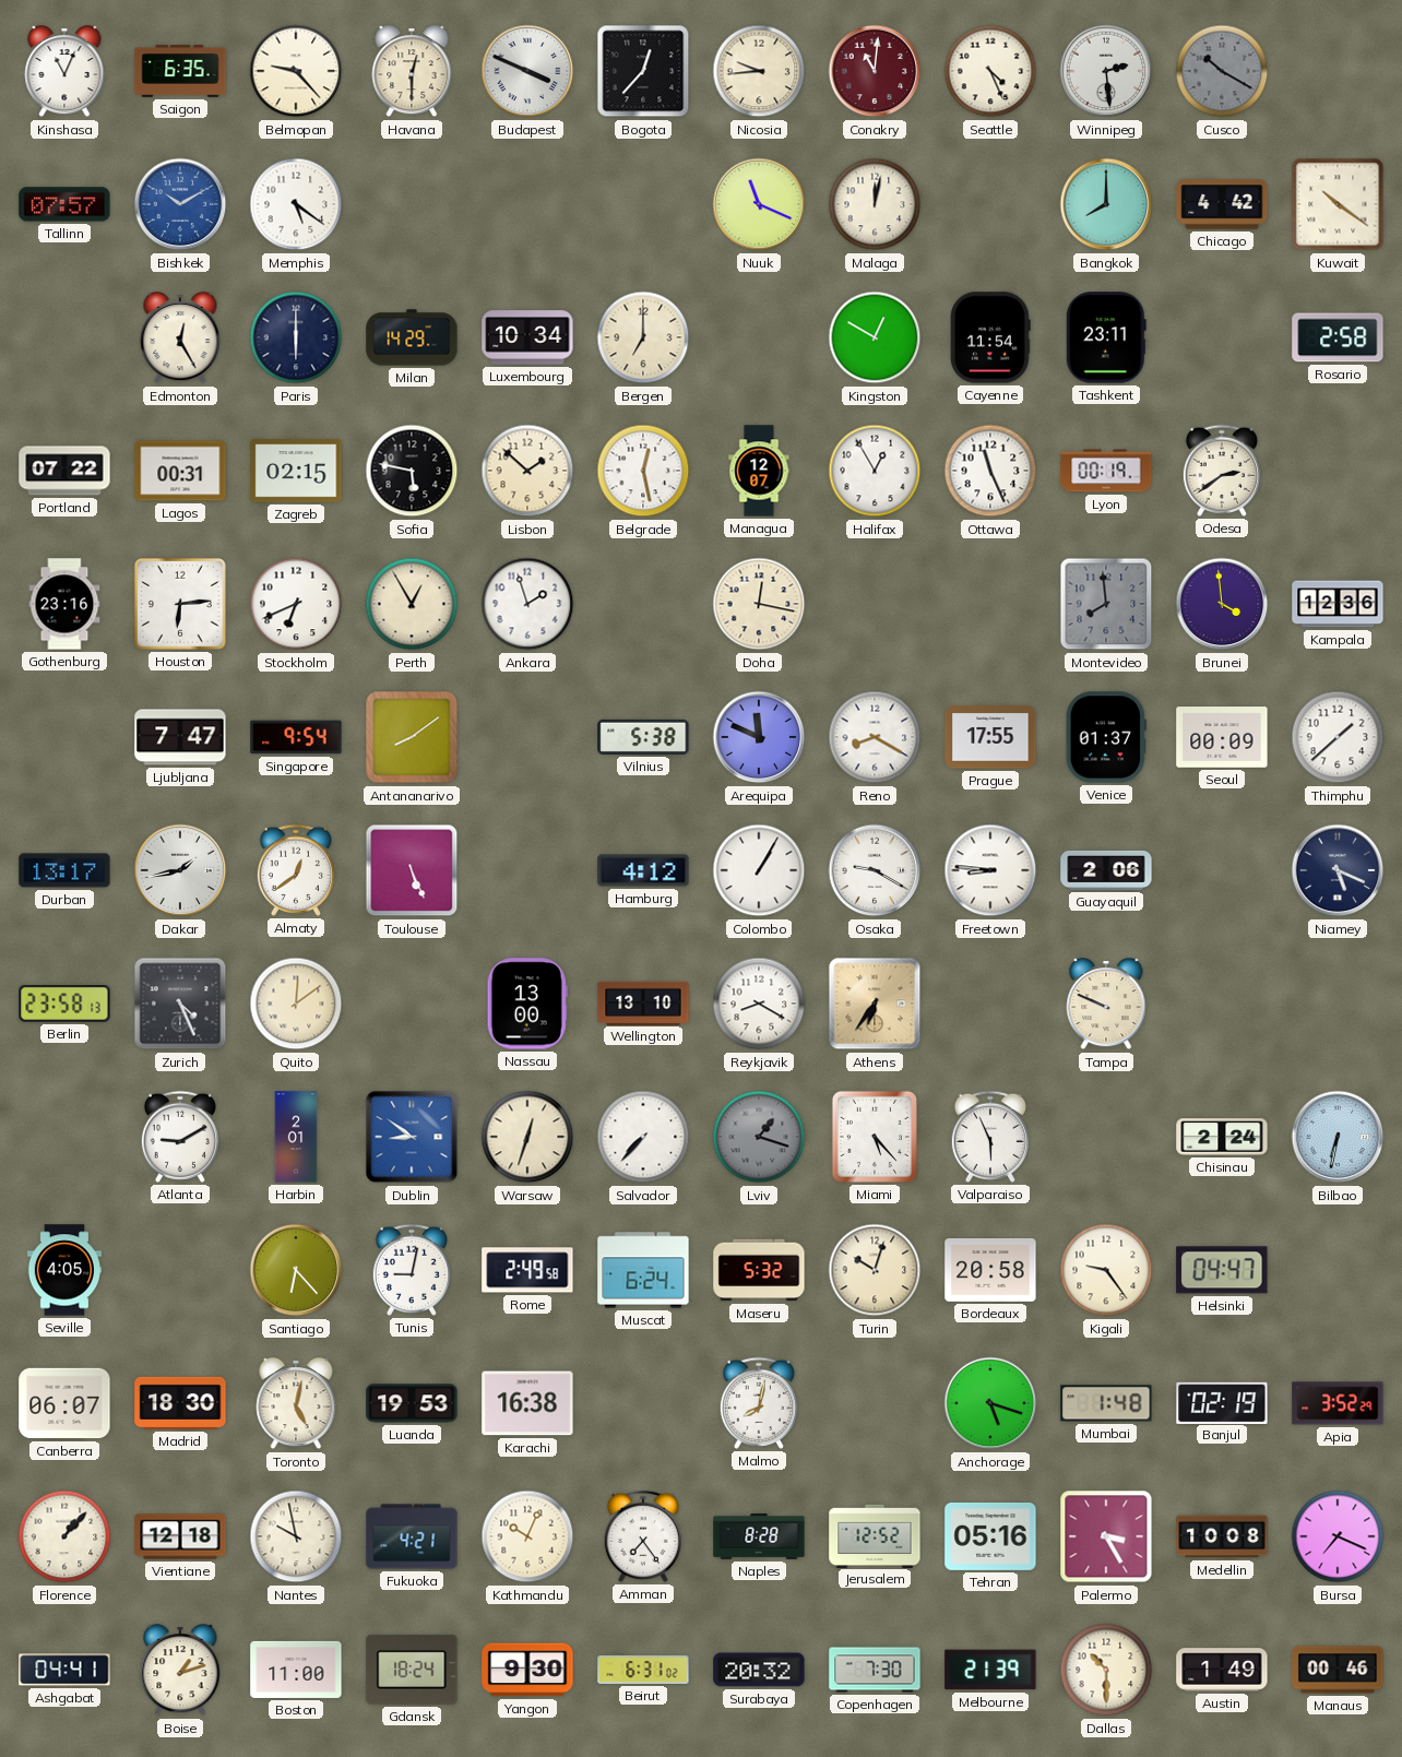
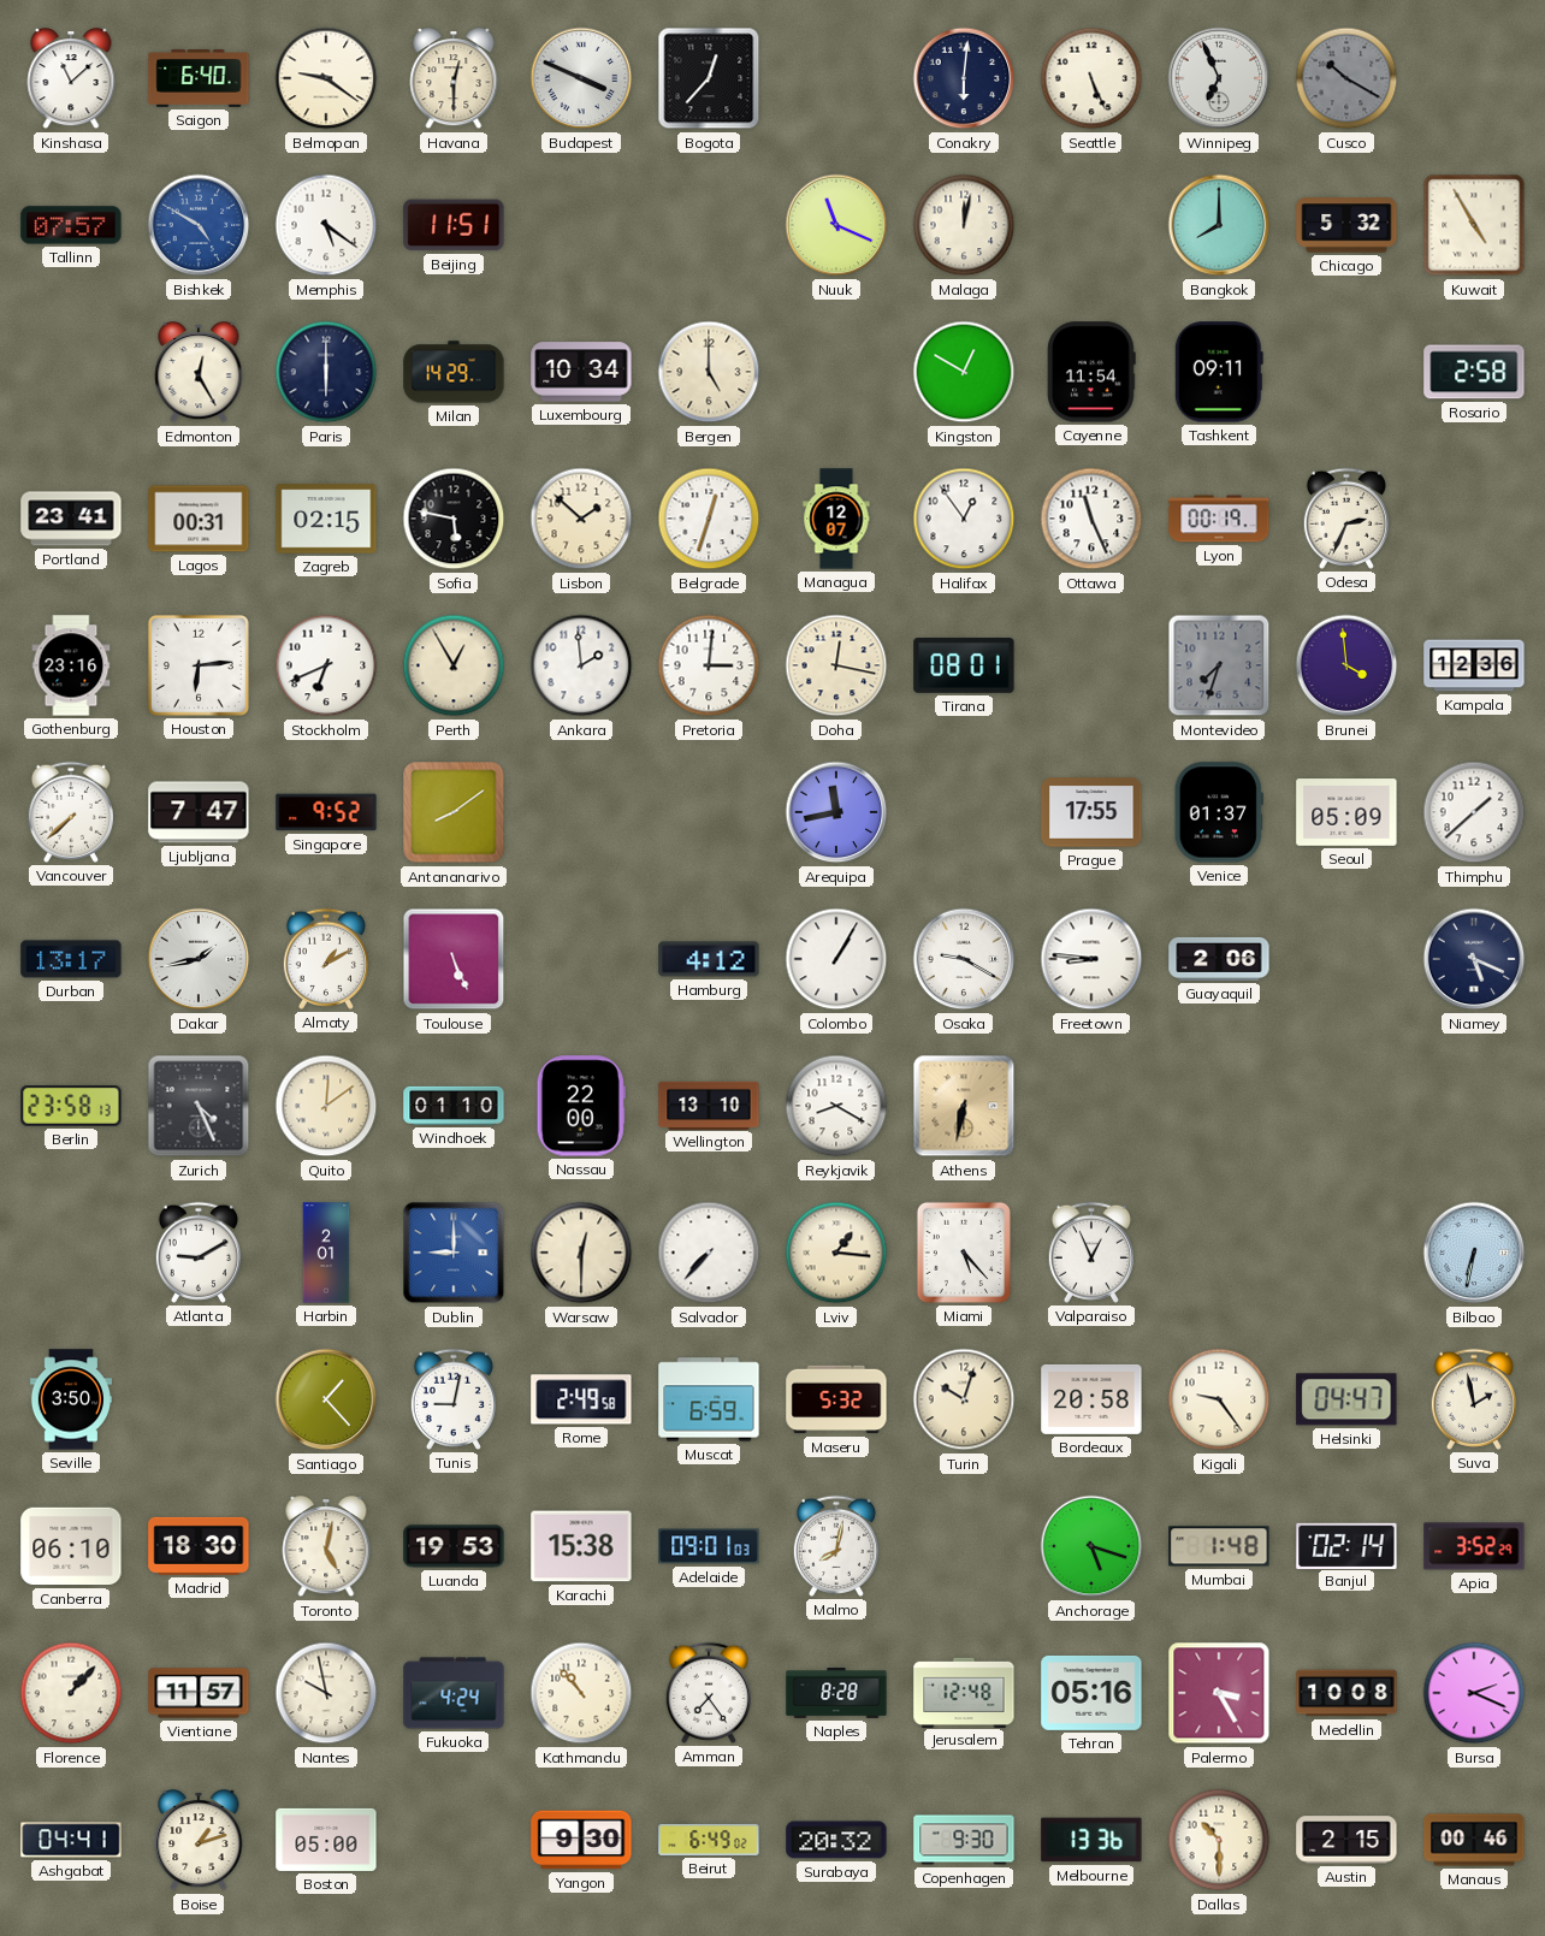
Kinshasa: 11:04 -> 11:08
Saigon: 6:35 -> 6:40
Belmopan: 9:23 -> 9:21
Nicosia: 9:44 -> none
Conakry: 11:01 -> 6:01
Conakry dial: burgundy -> navy
Seattle: 4:26 -> 5:26
Winnipeg: 2:29 -> 6:56
Bishkek: 10:10 -> 4:50
Beijing: none -> 11:51
Chicago: 4:42 -> 5:32
Kuwait: 10:21 -> 4:55
Bergen: 7:00 -> 5:00
Tashkent: 23:11 -> 09:11
Portland: 07:22 -> 23:41
Belgrade: 12:28 -> 12:33
Halifax: 12:55 -> 12:54
Odesa: 2:39 -> 2:34
Ankara: 1:57 -> 1:59
Pretoria: none -> 3:01
Tirana: none -> 08:01
Montevideo: 7:59 -> 7:33
Vancouver: none -> 7:38
Singapore: 9:54 -> 9:52
Vilnius: 5:38 -> none
Arequipa: 11:49 -> 11:43
Reno: 8:20 -> none
Seoul: 00:09 -> 05:09
Almaty: 12:39 -> 1:10
Windhoek: none -> 01:10
Nassau: 13:00 -> 22:00
Athens: 6:36 -> 6:32
Tampa: 9:49 -> none
Dublin: 8:51 -> 9:00
Warsaw: 12:33 -> 12:30
Lviv: 1:18 -> 1:16
Lviv dial: grey -> cream
Valparaiso: 5:56 -> 12:56
Chisinau: 2:24 -> none
Seville: 4:05 -> 3:50
Santiago: 6:23 -> 1:23
Muscat: 6:24 -> 6:59
Suva: none -> 1:58
Canberra: 06:07 -> 06:10
Karachi: 16:38 -> 15:38
Adelaide: none -> 09:01
Banjul: 02:19 -> 02:14
Vientiane: 12:18 -> 11:57
Fukuoka: 4:21 -> 4:24
Kathmandu: 10:04 -> 10:53
Jerusalem: 12:52 -> 12:48
Bursa: 7:19 -> 2:19
Boston: 11:00 -> 05:00
Gdansk: 18:24 -> none
Beirut: 6:31 -> 6:49
Copenhagen: 7:30 -> 9:30
Melbourne: 21:39 -> 13:36
Austin: 1:49 -> 2:15
